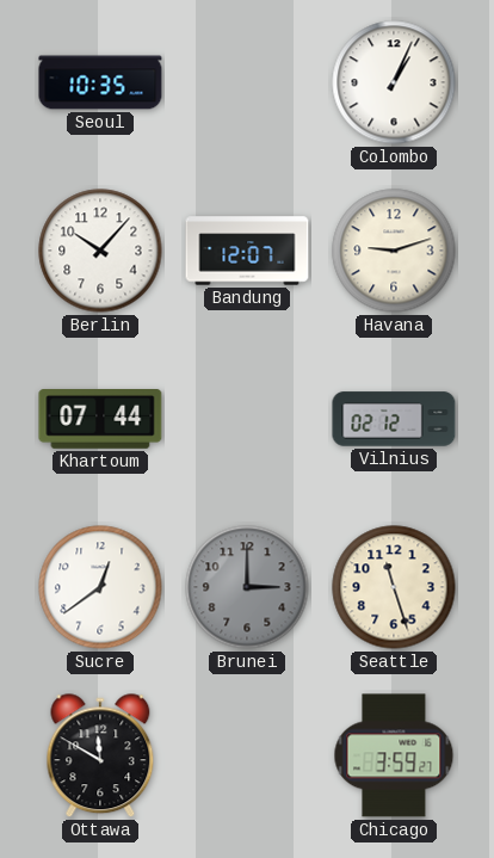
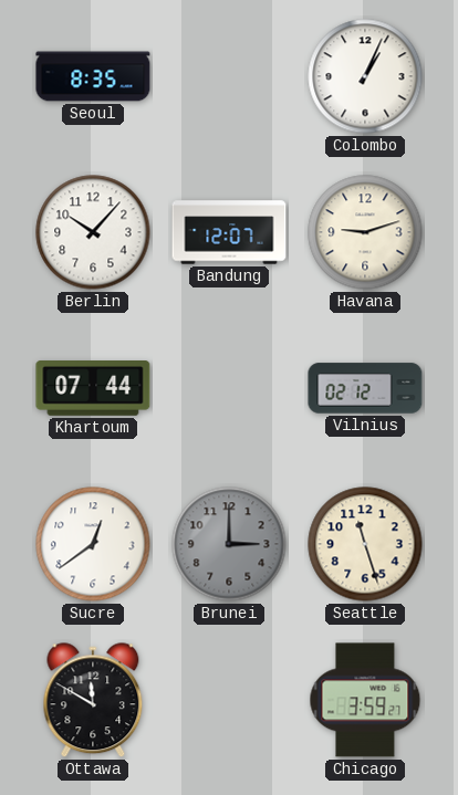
Seoul: 10:35 -> 8:35
